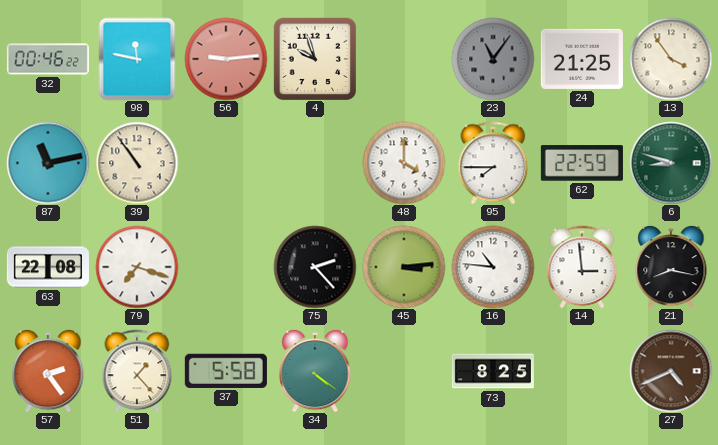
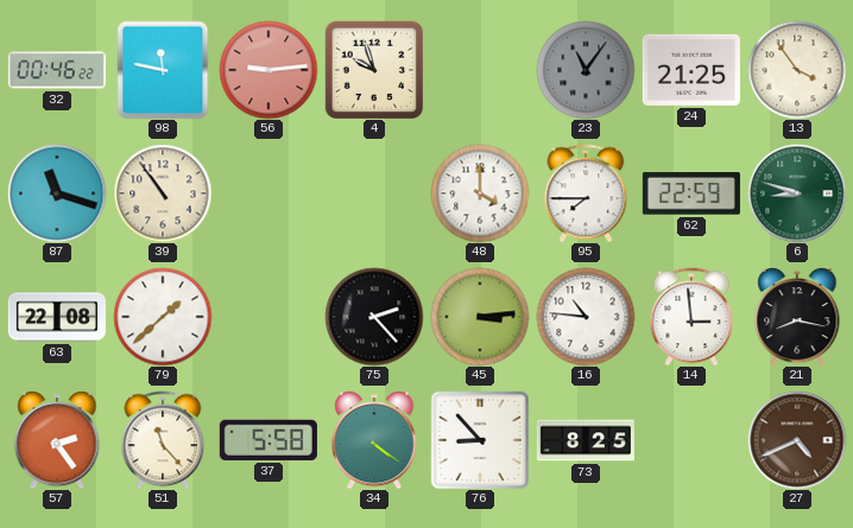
87: 11:13 -> 11:18
79: 7:18 -> 1:38
51: 1:23 -> 11:23
76: none -> 8:53
